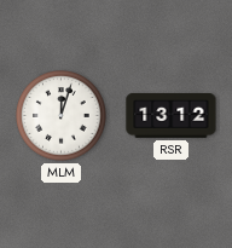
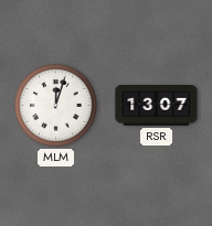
RSR: 13:12 -> 13:07
